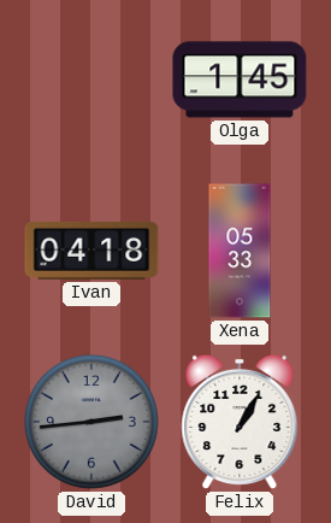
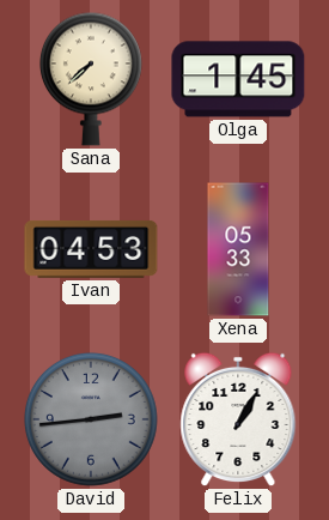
Sana: none -> 7:38
Ivan: 04:18 -> 04:53
